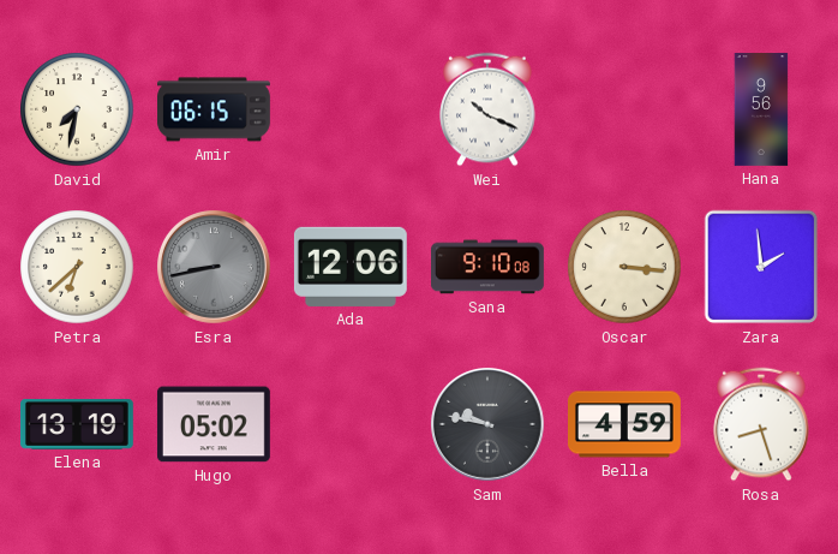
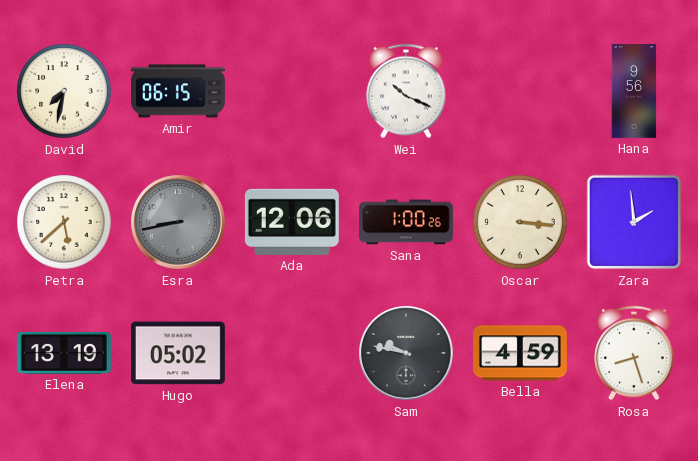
Petra: 6:38 -> 5:38
Sana: 9:10 -> 1:00
